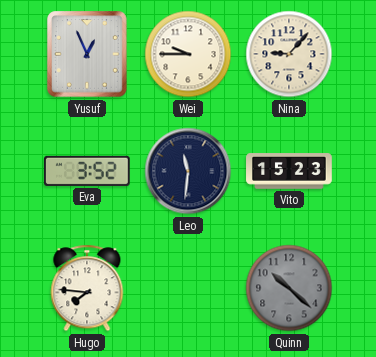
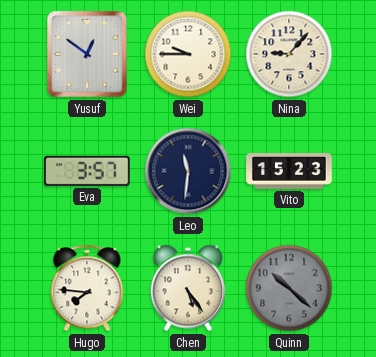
Yusuf: 12:56 -> 12:51
Eva: 3:52 -> 3:57
Chen: none -> 5:24
